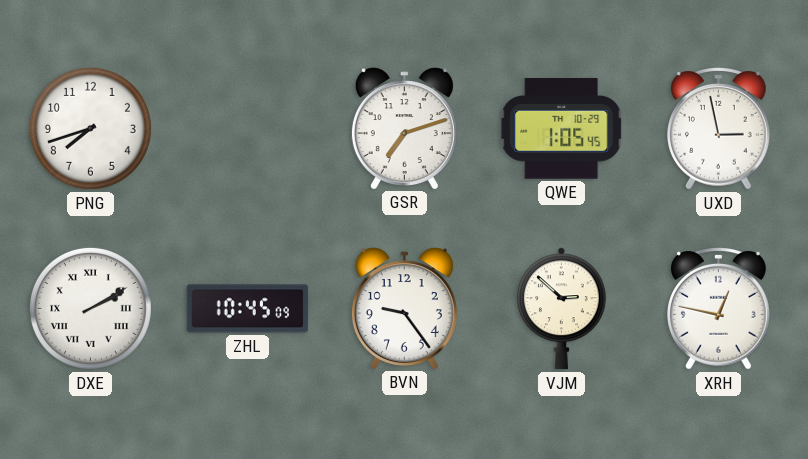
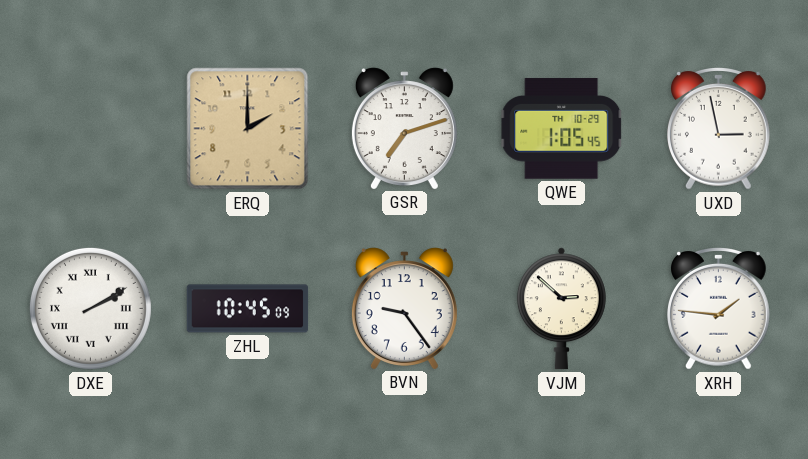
PNG: 7:42 -> none
ERQ: none -> 2:00
XRH: 12:47 -> 1:46
